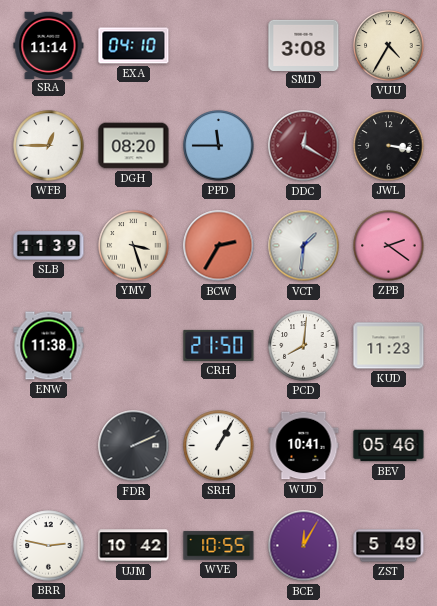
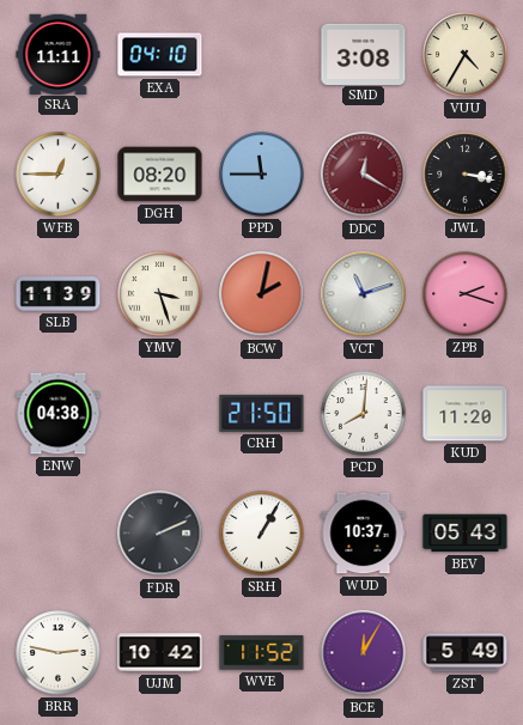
SRA: 11:14 -> 11:11
BCW: 2:35 -> 2:02
VCT: 1:31 -> 11:12
ZPB: 2:21 -> 2:18
ENW: 11:38 -> 04:38
KUD: 11:23 -> 11:20
WUD: 10:41 -> 10:37
BEV: 05:46 -> 05:43
WVE: 10:55 -> 11:52
